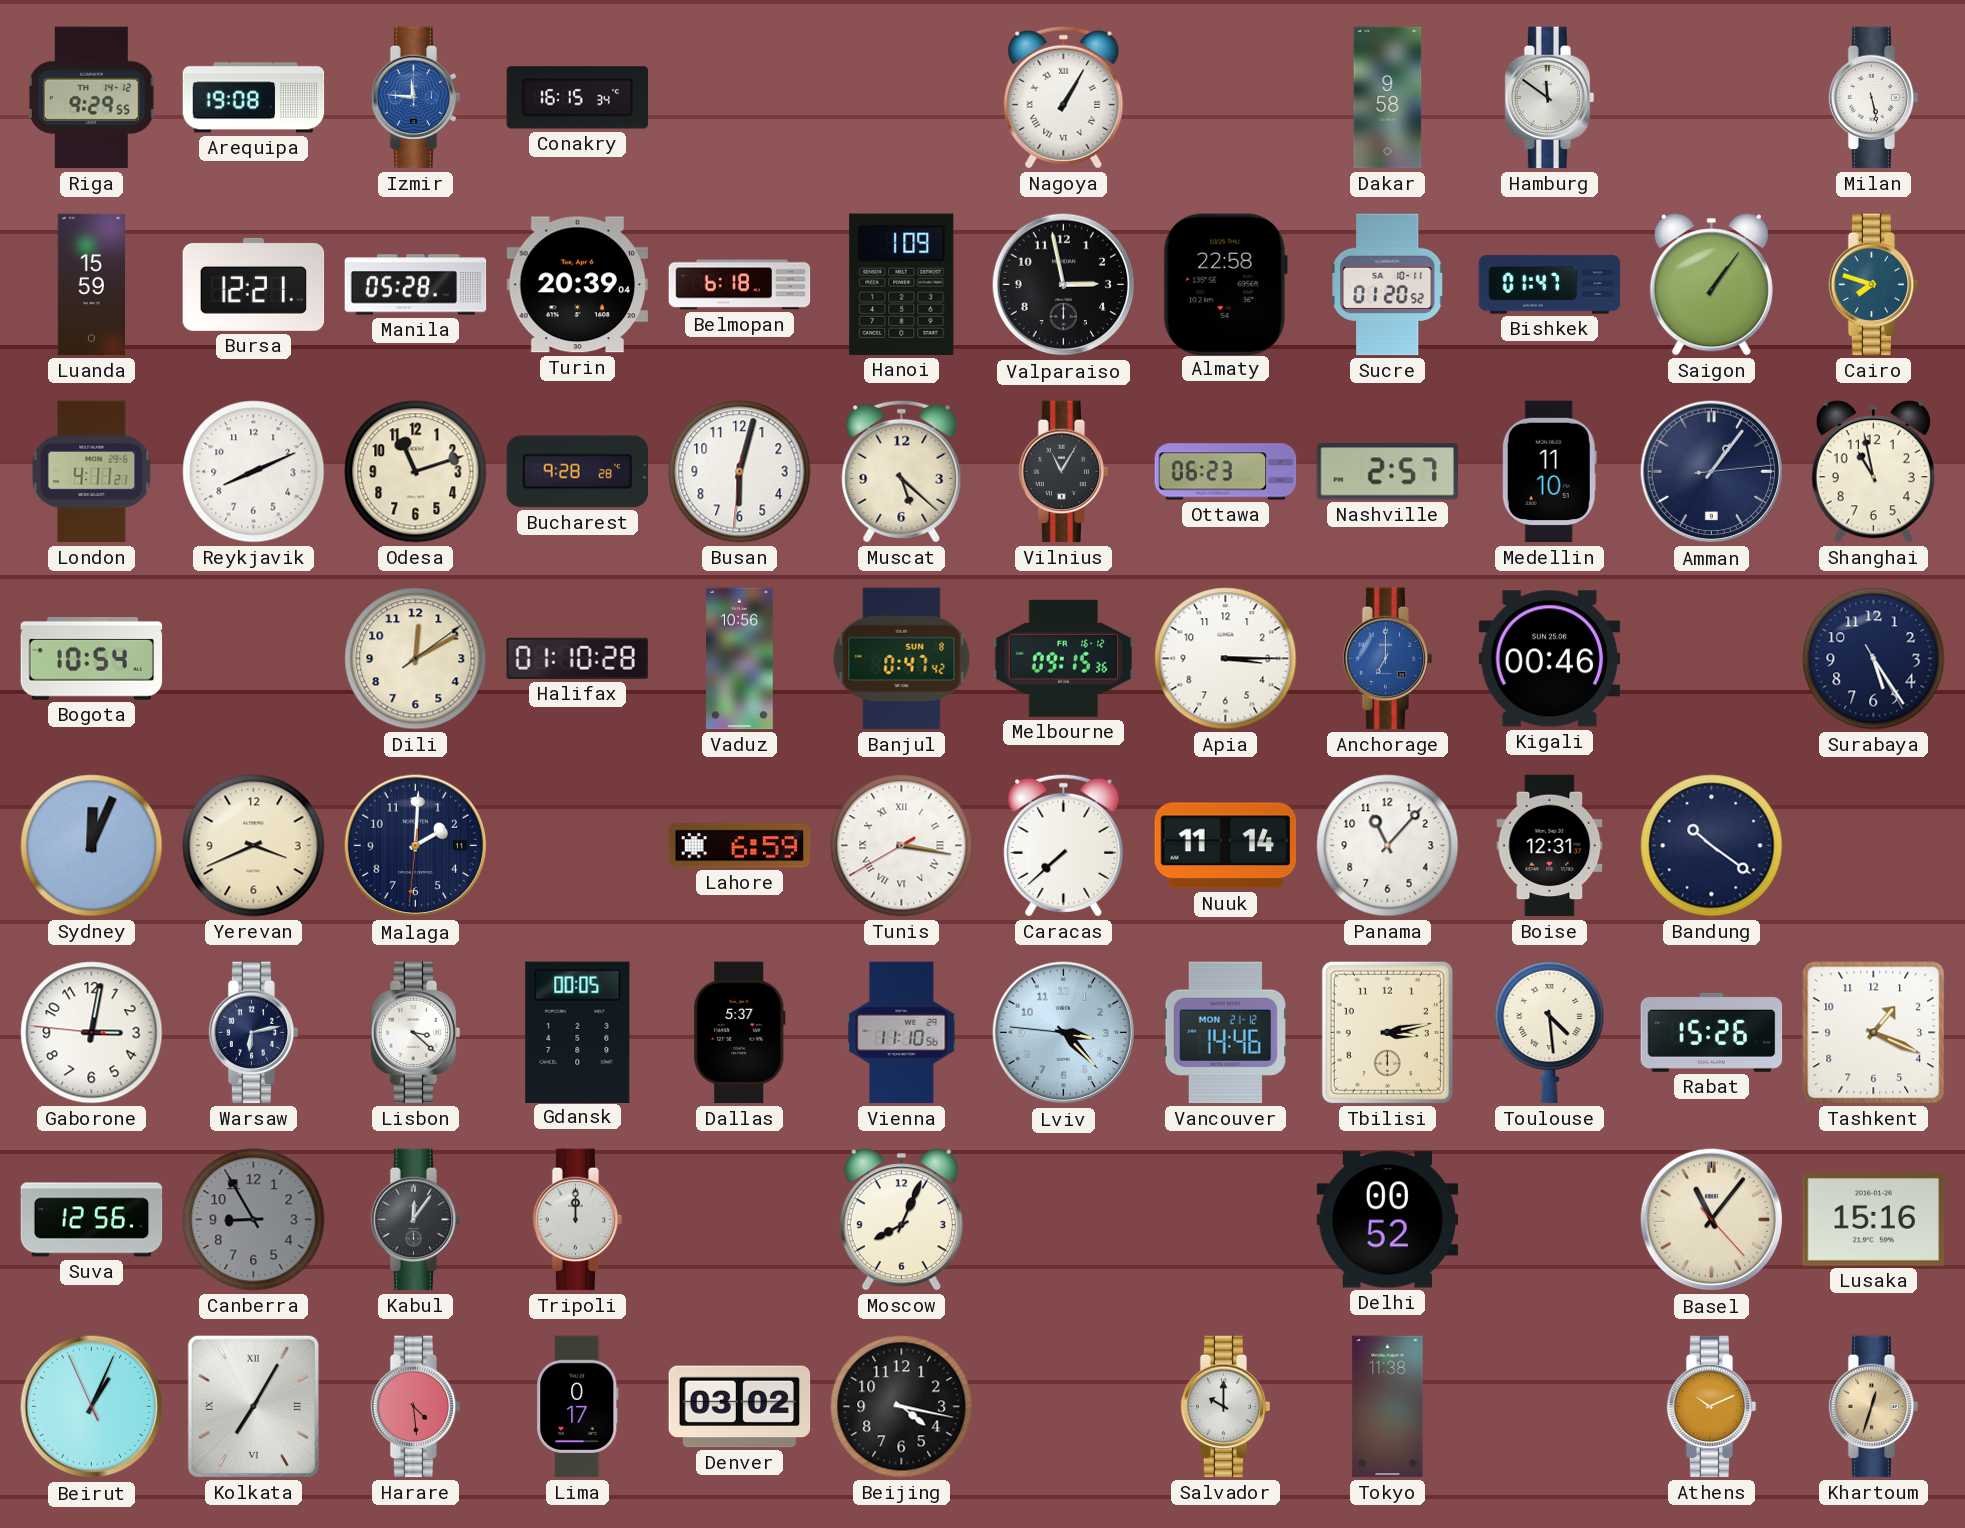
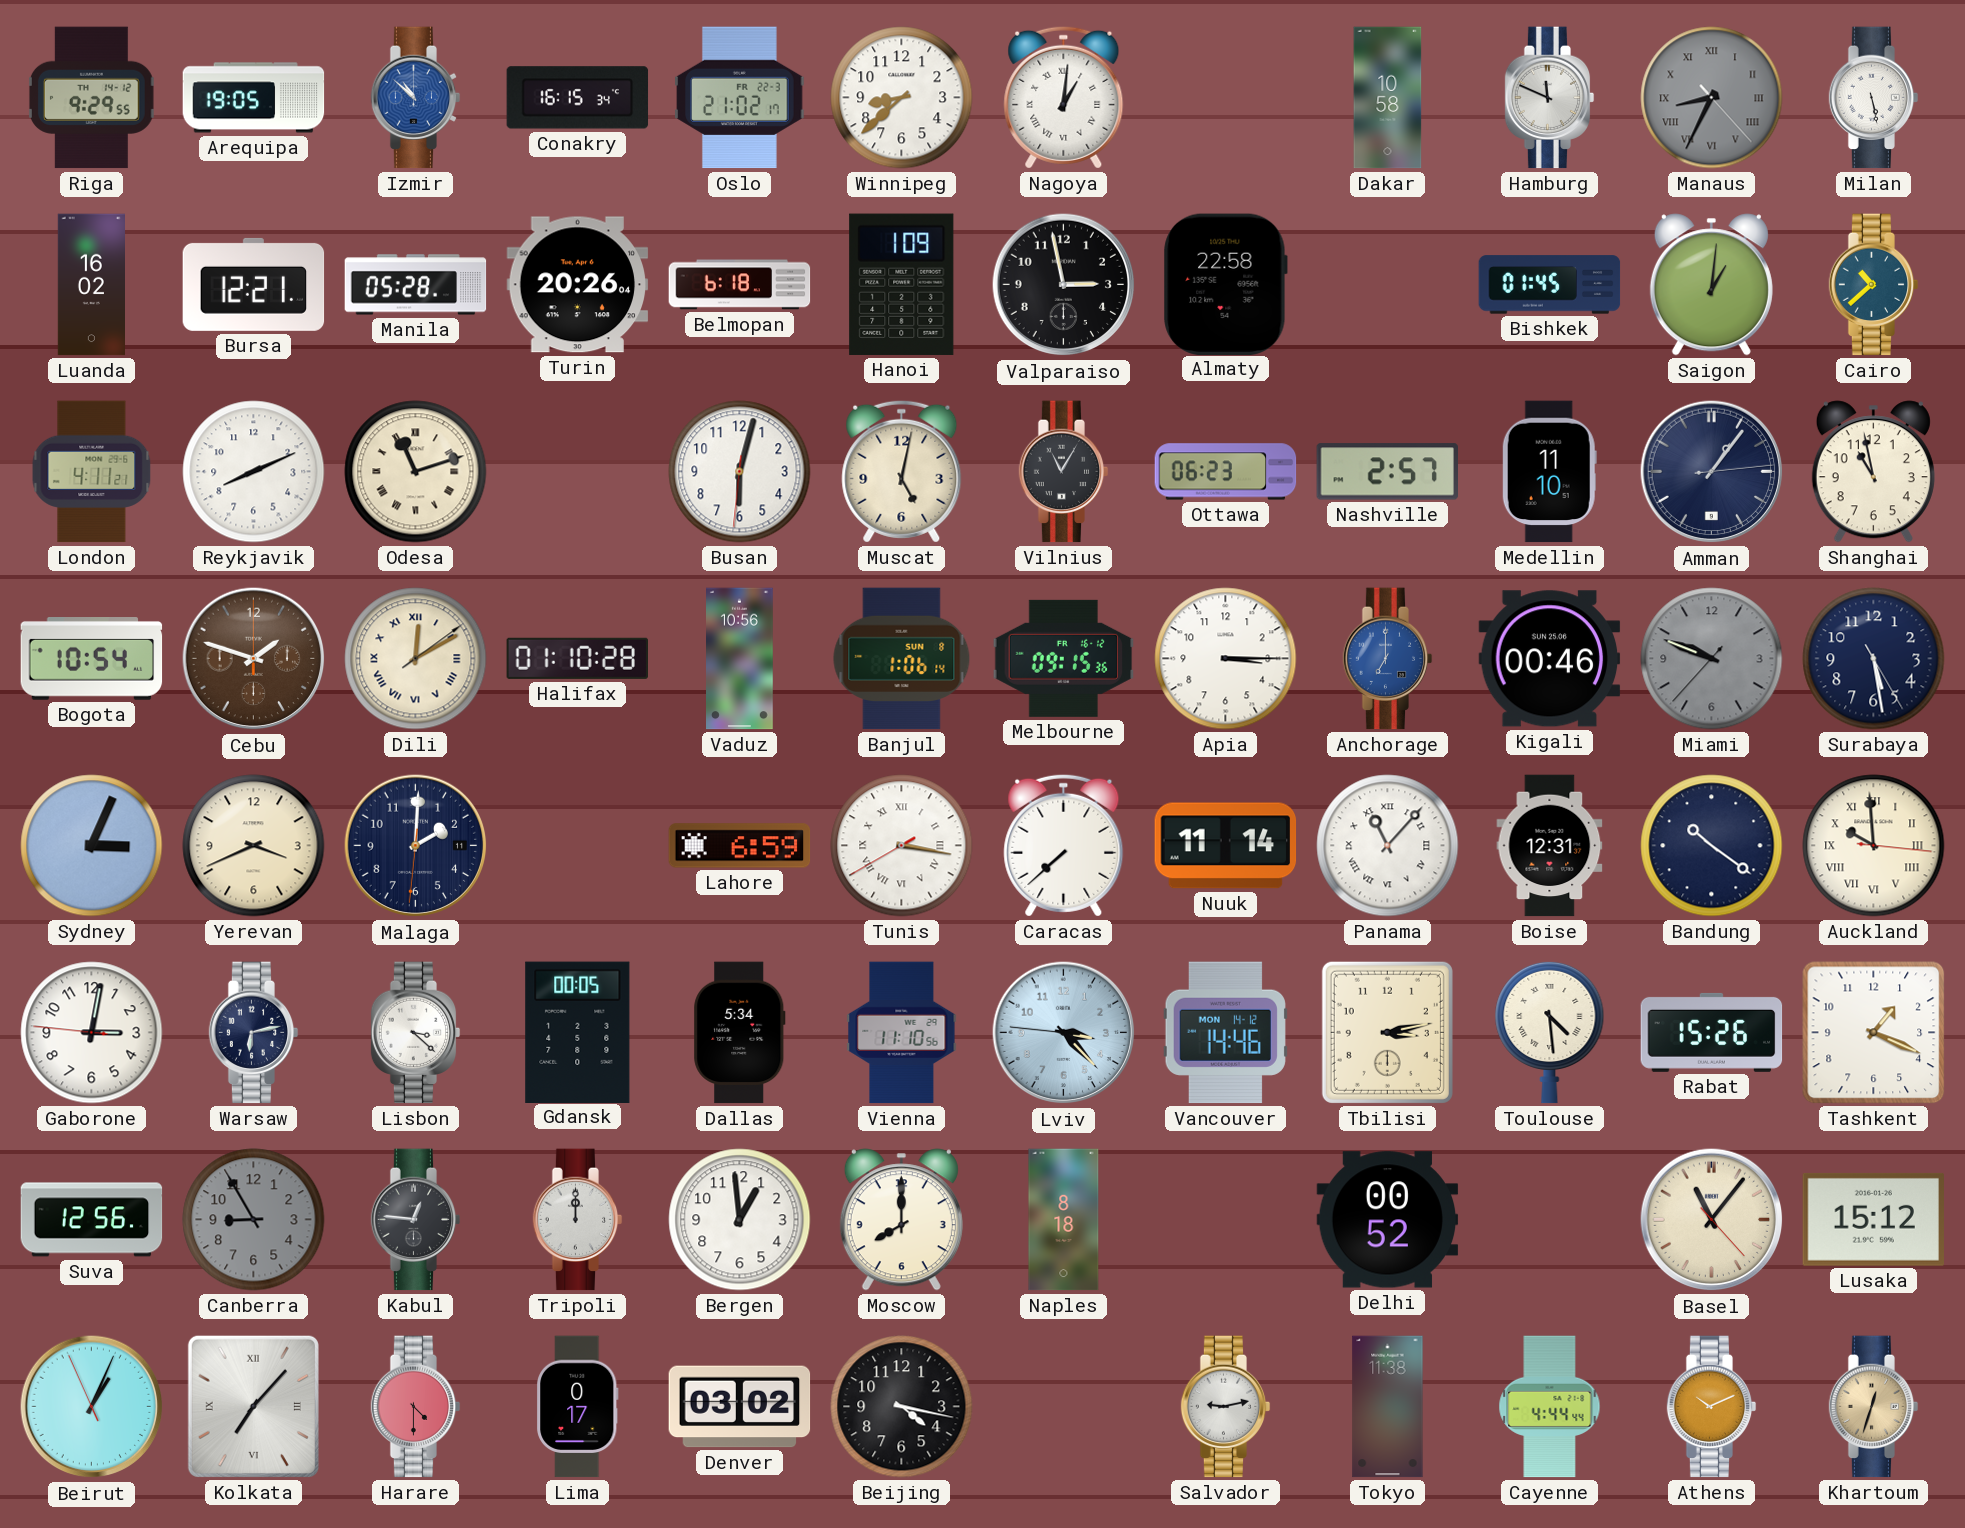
Arequipa: 19:08 -> 19:05
Izmir: 11:46 -> 10:52
Oslo: none -> 21:02
Winnipeg: none -> 8:38
Nagoya: 1:05 -> 1:01
Dakar: 9:58 -> 10:58
Hamburg: 11:51 -> 11:49
Manaus: none -> 8:34
Luanda: 15:59 -> 16:02
Turin: 20:39 -> 20:26
Sucre: 01:20 -> none
Bishkek: 01:47 -> 01:45
Saigon: 1:06 -> 1:01
Cairo: 7:48 -> 10:38
Odesa numerals: Arabic -> Roman
Bucharest: 9:28 -> none
Muscat: 5:22 -> 5:02
Cebu: none -> 1:48
Dili numerals: Arabic -> Roman
Banjul: 0:47 -> 1:06
Miami: none -> 9:48
Surabaya: 5:24 -> 5:28
Sydney: 12:04 -> 3:04
Panama numerals: Arabic -> Roman
Auckland: none -> 9:59
Dallas: 5:37 -> 5:34
Vancouver date: MON 21-12 -> MON 14-12
Kabul: 12:06 -> 12:46
Bergen: none -> 12:59
Moscow: 8:04 -> 8:00
Naples: none -> 8:18
Lusaka: 15:16 -> 15:12
Kolkata: 7:05 -> 7:07
Harare: 4:29 -> 4:30
Salvador: 10:00 -> 9:13
Cayenne: none -> 4:44
